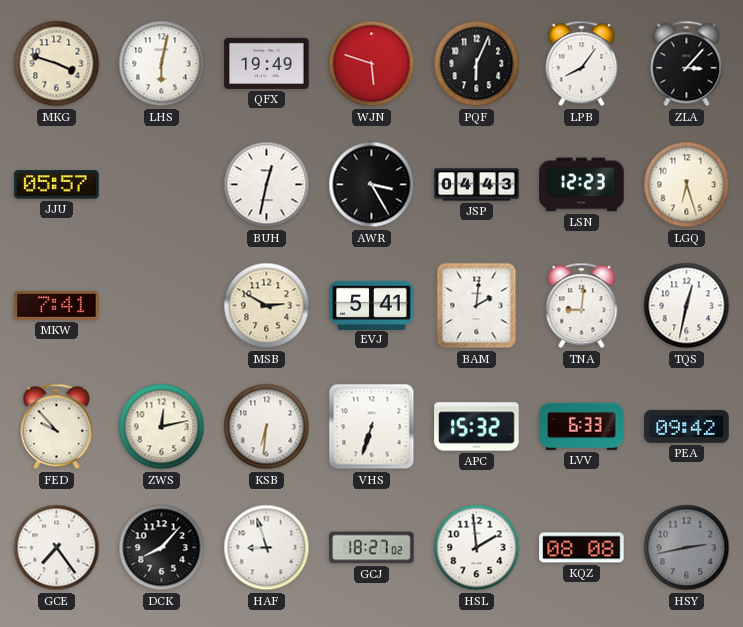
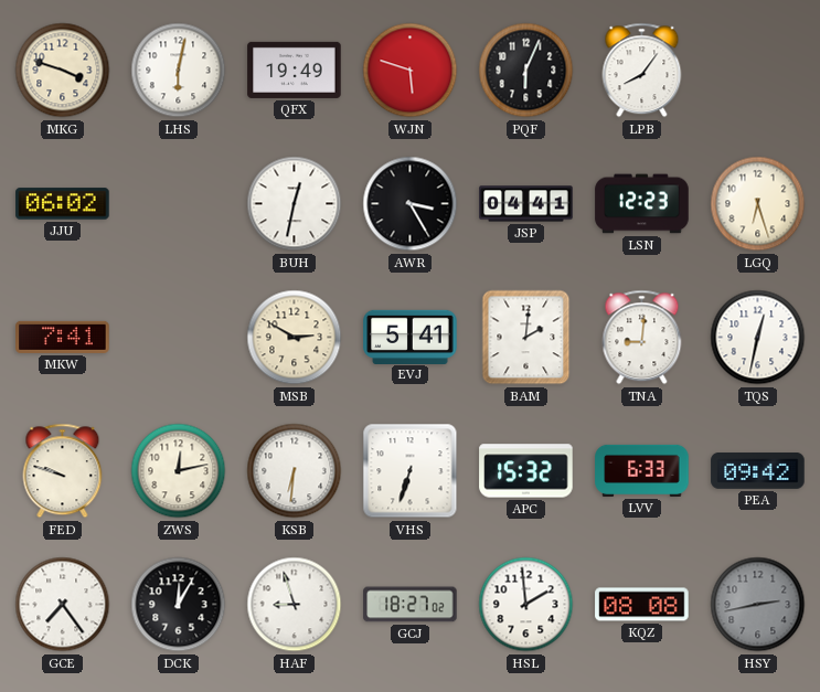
ZLA: 3:07 -> none
JJU: 05:57 -> 06:02
JSP: 04:43 -> 04:41
FED: 9:53 -> 9:48
DCK: 8:07 -> 12:05
